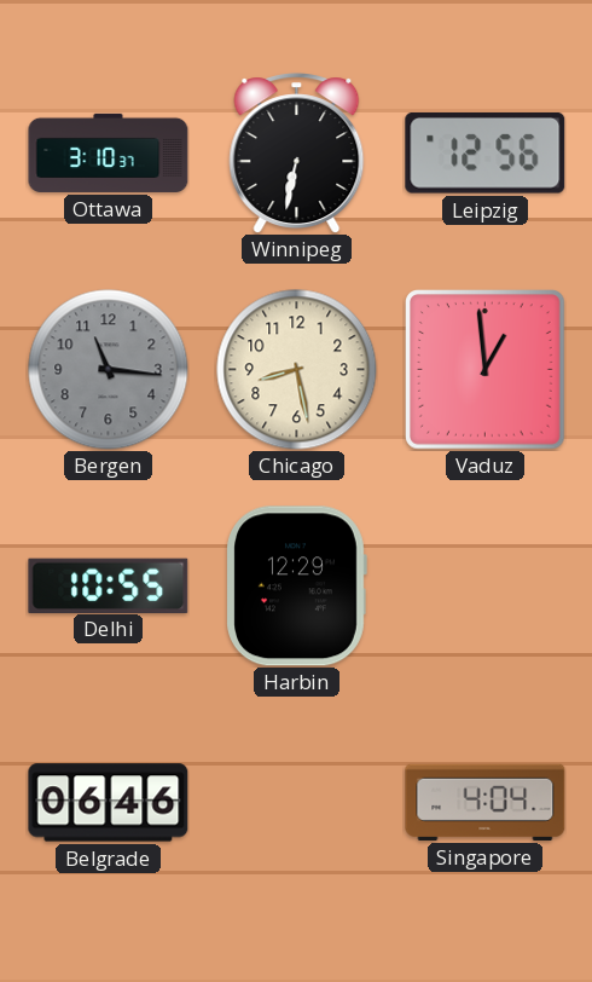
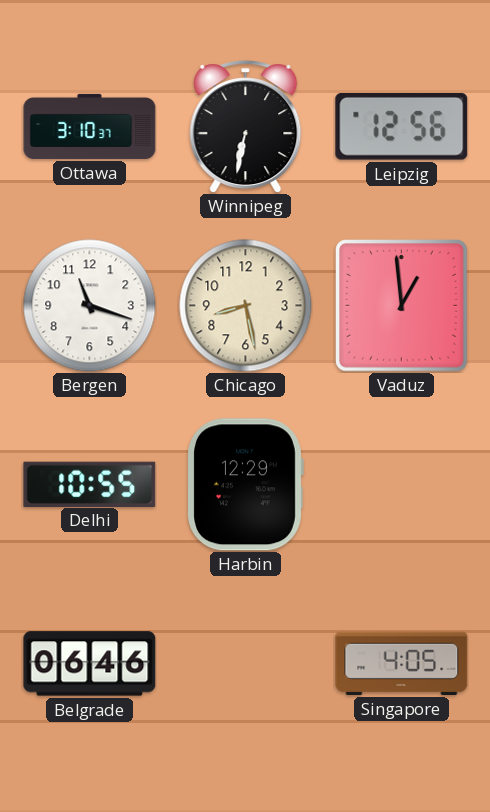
Bergen: 11:16 -> 11:18
Bergen dial: grey -> white
Singapore: 4:04 -> 4:05
